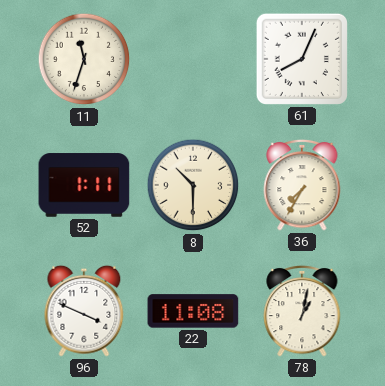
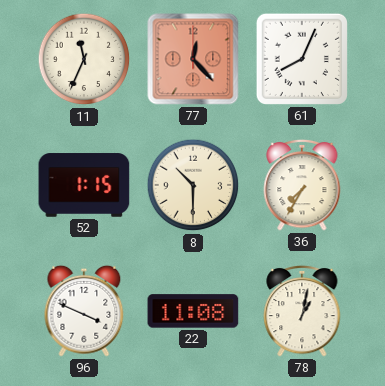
11: 11:33 -> 11:34
77: none -> 12:23
52: 1:11 -> 1:15
